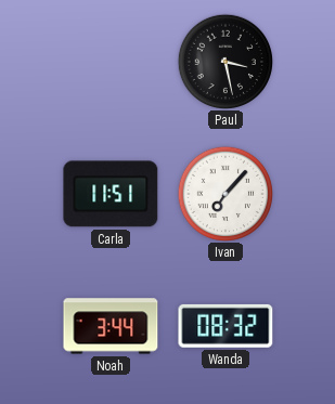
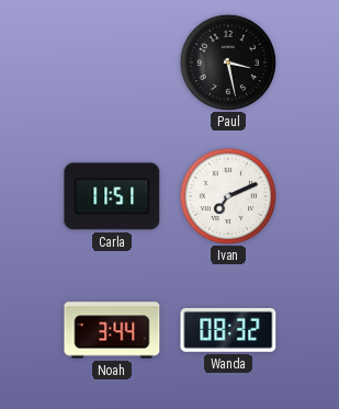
Ivan: 7:07 -> 7:11
